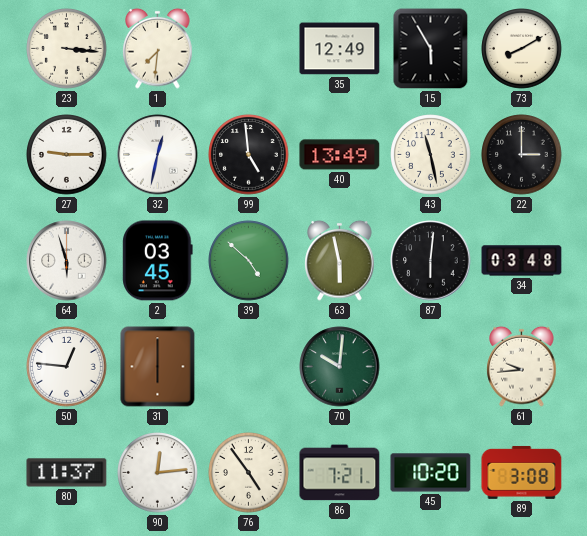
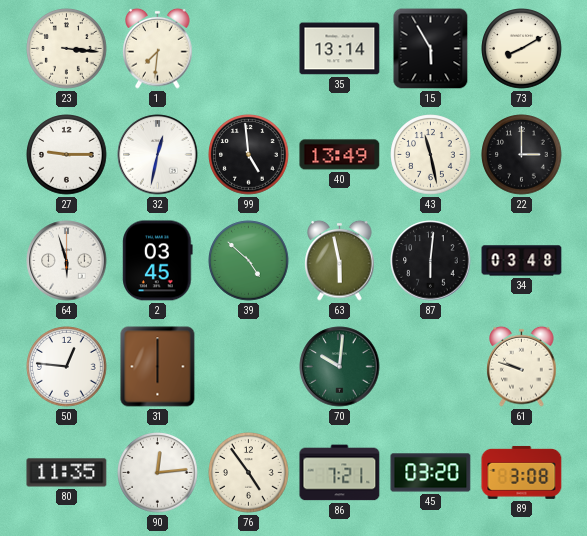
35: 12:49 -> 13:14
61: 9:44 -> 9:48
80: 11:37 -> 11:35
45: 10:20 -> 03:20
